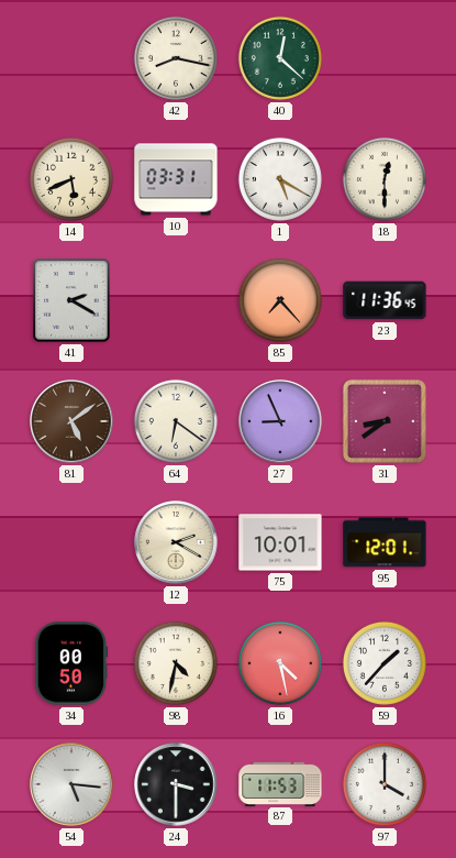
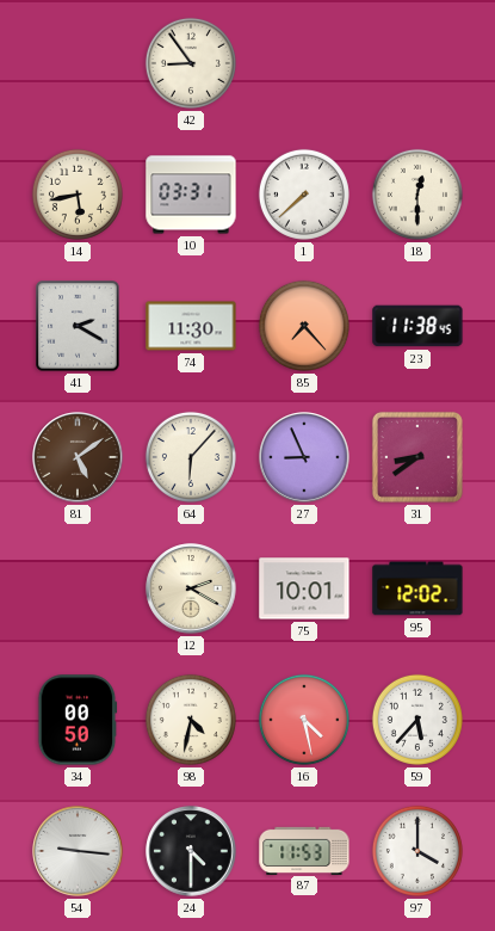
42: 8:17 -> 8:54
40: 12:22 -> none
14: 5:41 -> 5:43
1: 5:20 -> 7:38
74: none -> 11:30
23: 11:36 -> 11:38
64: 6:21 -> 6:07
95: 12:01 -> 12:02
59: 1:37 -> 5:37
54: 5:16 -> 9:16
24: 3:30 -> 4:30
